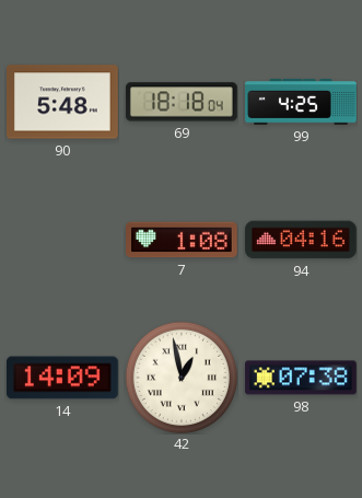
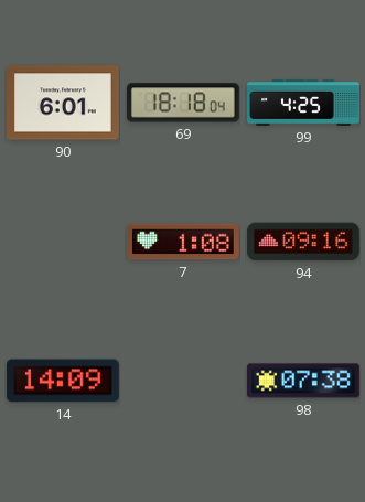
90: 5:48 -> 6:01
94: 04:16 -> 09:16
42: 12:58 -> none
